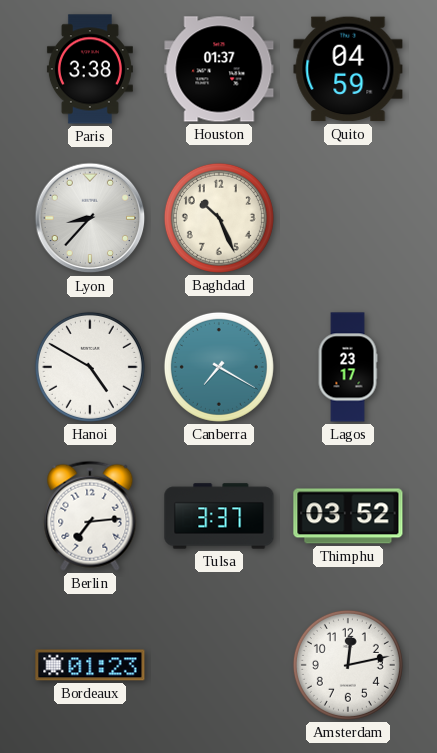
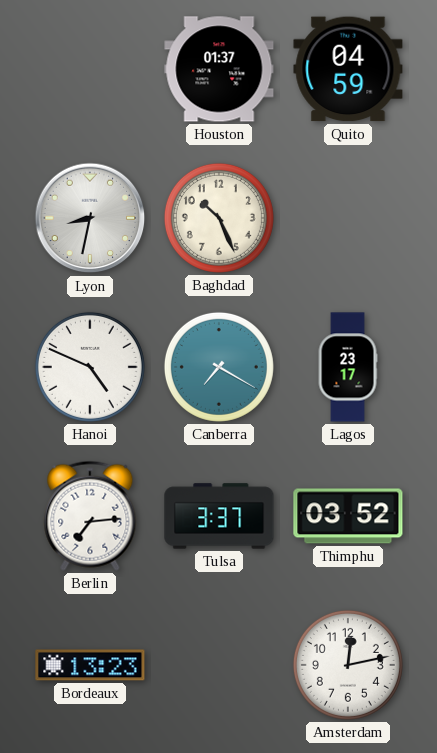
Paris: 3:38 -> none
Lyon: 8:37 -> 8:32
Hanoi: 4:50 -> 4:49
Bordeaux: 01:23 -> 13:23
